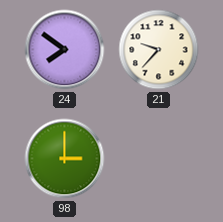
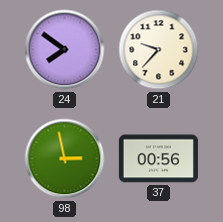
98: 3:00 -> 2:58
37: none -> 00:56
